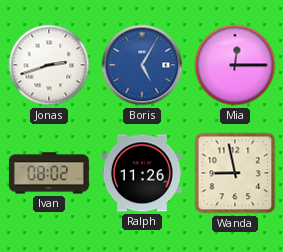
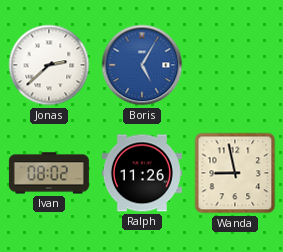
Jonas: 2:42 -> 2:38
Mia: 12:15 -> none
